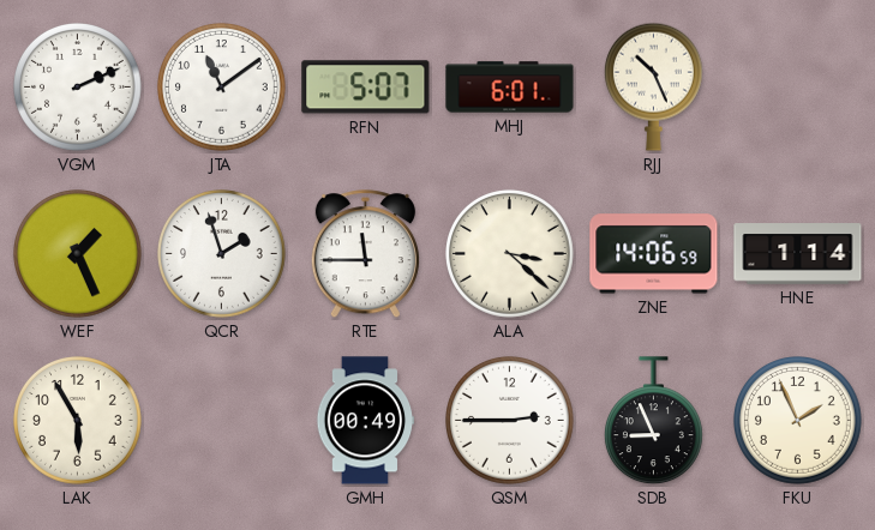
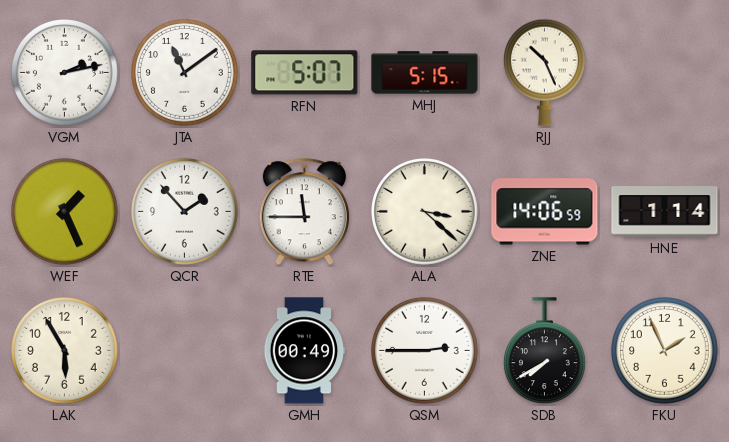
VGM: 2:11 -> 2:13
MHJ: 6:01 -> 5:15
QCR: 1:57 -> 1:53
SDB: 8:56 -> 7:40
